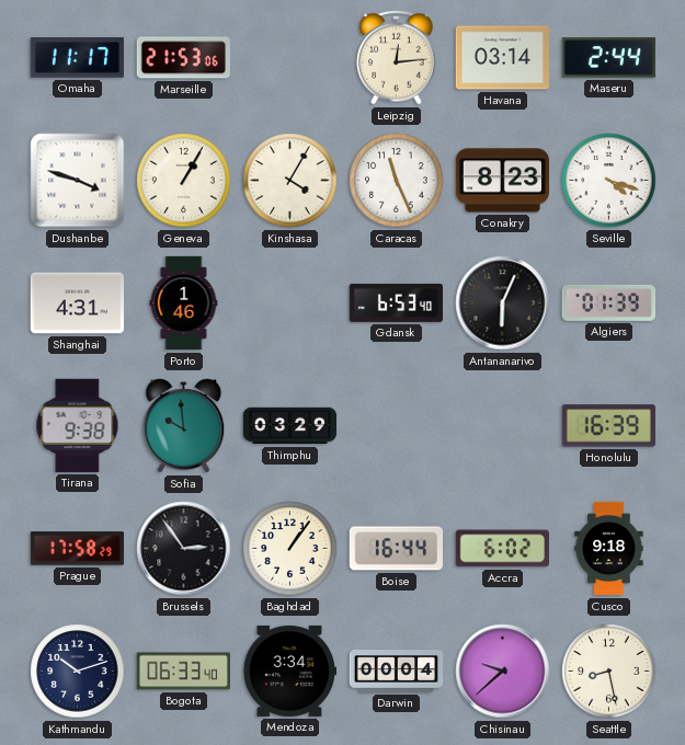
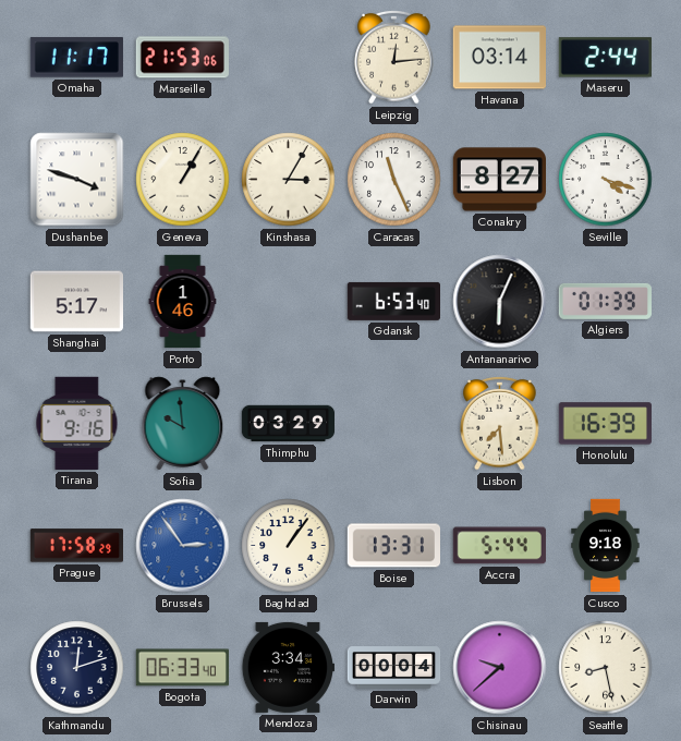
Kinshasa: 4:05 -> 3:05
Conakry: 8:23 -> 8:27
Shanghai: 4:31 -> 5:17
Tirana: 9:38 -> 9:16
Lisbon: none -> 7:29
Brussels dial: black -> blue
Boise: 16:44 -> 13:31
Accra: 6:02 -> 5:44
Kathmandu: 10:12 -> 12:12
